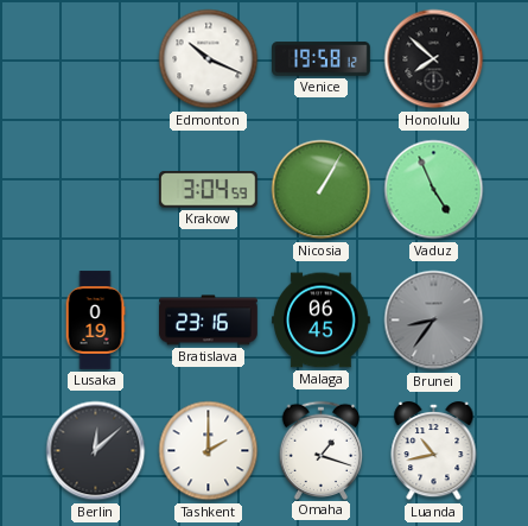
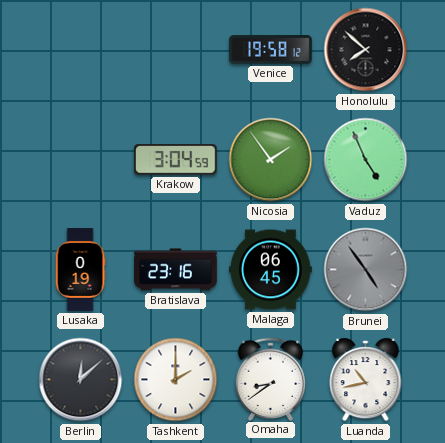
Edmonton: 10:19 -> none
Nicosia: 1:05 -> 1:54
Brunei: 8:36 -> 4:54
Omaha: 1:18 -> 8:39
